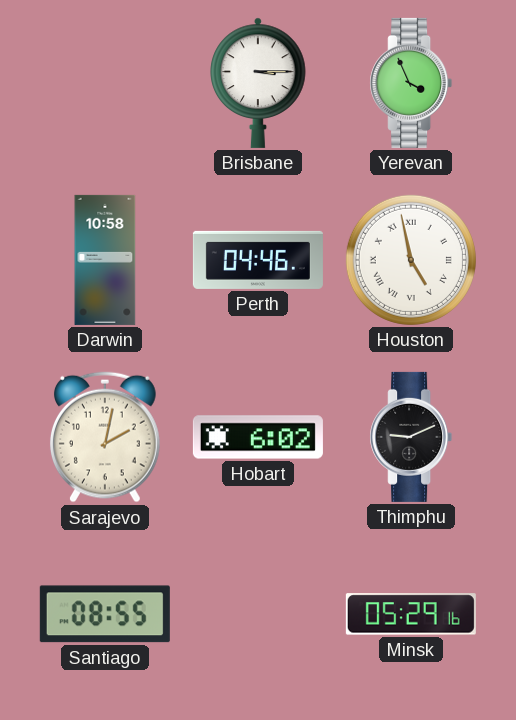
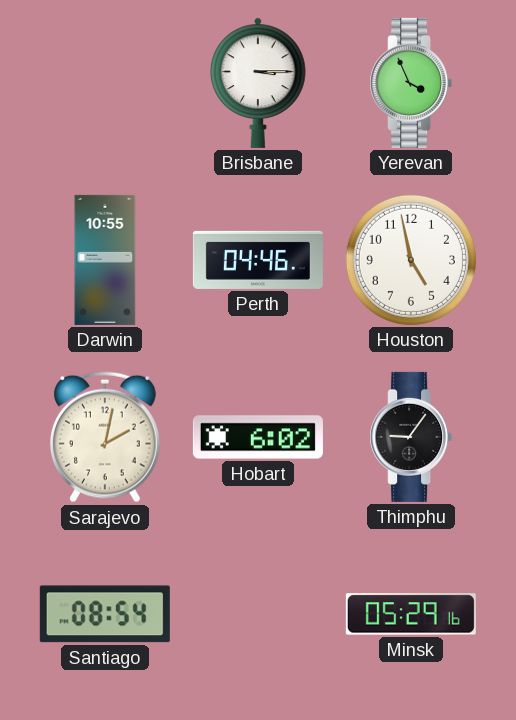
Darwin: 10:58 -> 10:55
Houston numerals: Roman -> Arabic
Thimphu: 9:11 -> 9:06
Santiago: 08:55 -> 08:54
